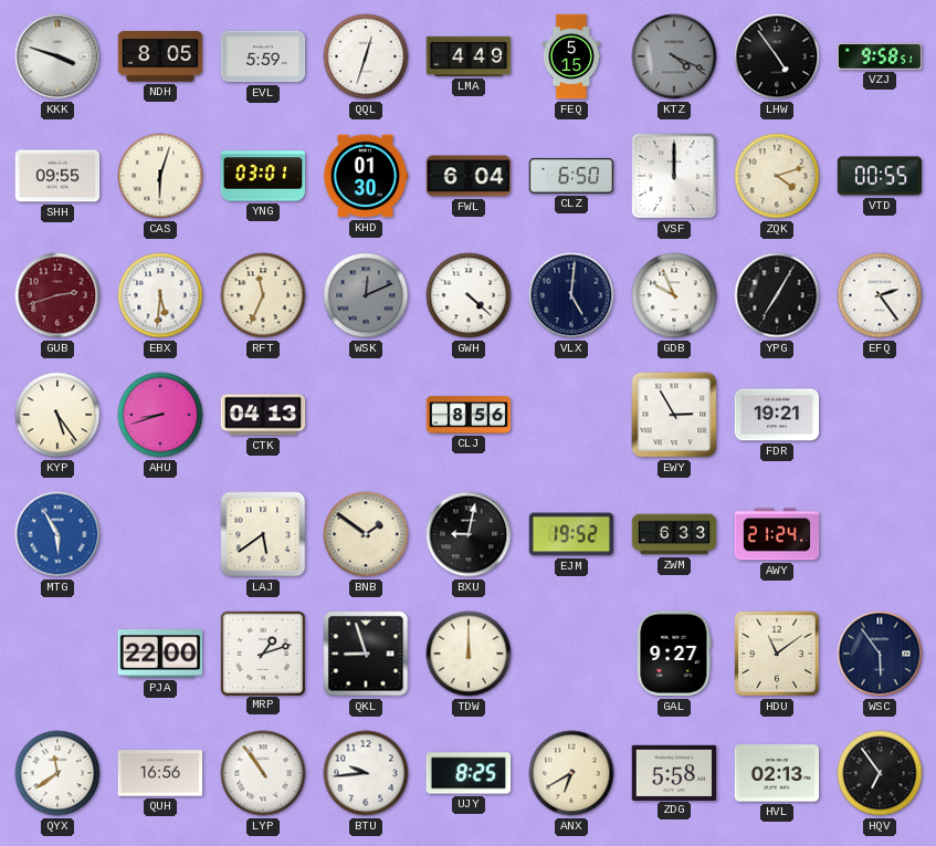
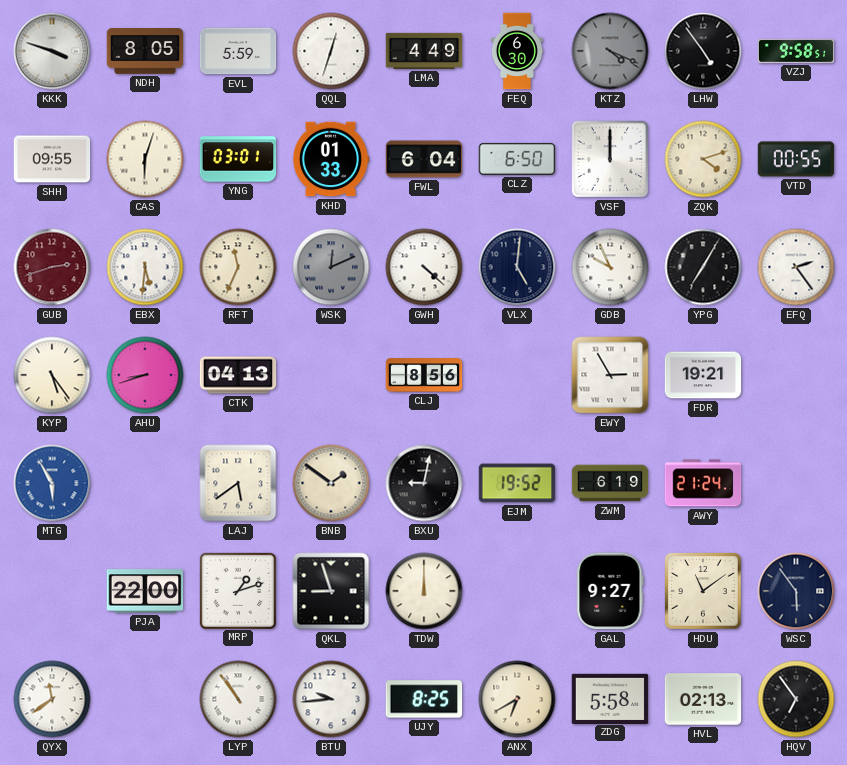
FEQ: 5:15 -> 6:30
KHD: 01:30 -> 01:33
ZWM: 6:33 -> 6:19
QUH: 16:56 -> none
